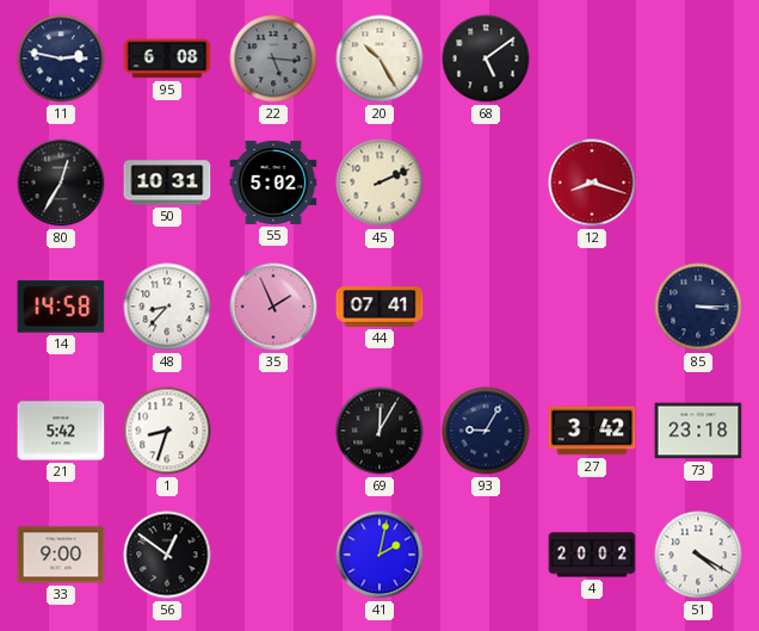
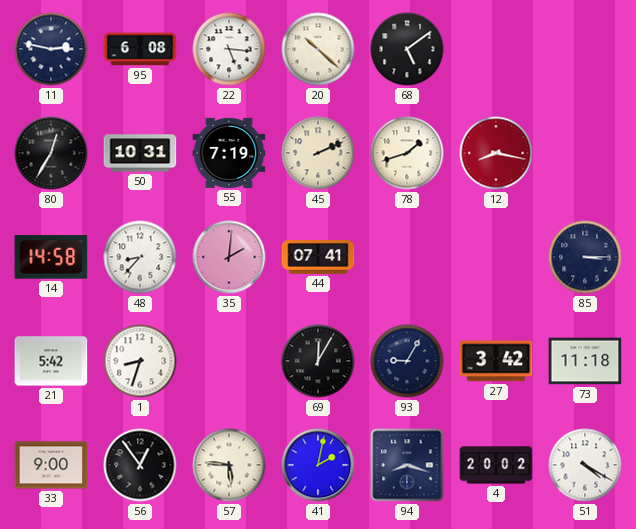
22 dial: grey -> white
20: 10:25 -> 10:22
55: 5:02 -> 7:19
78: none -> 1:42
12: 8:18 -> 8:17
35: 1:56 -> 2:01
73: 23:18 -> 11:18
56: 12:51 -> 12:54
57: none -> 5:46
94: none -> 8:18
